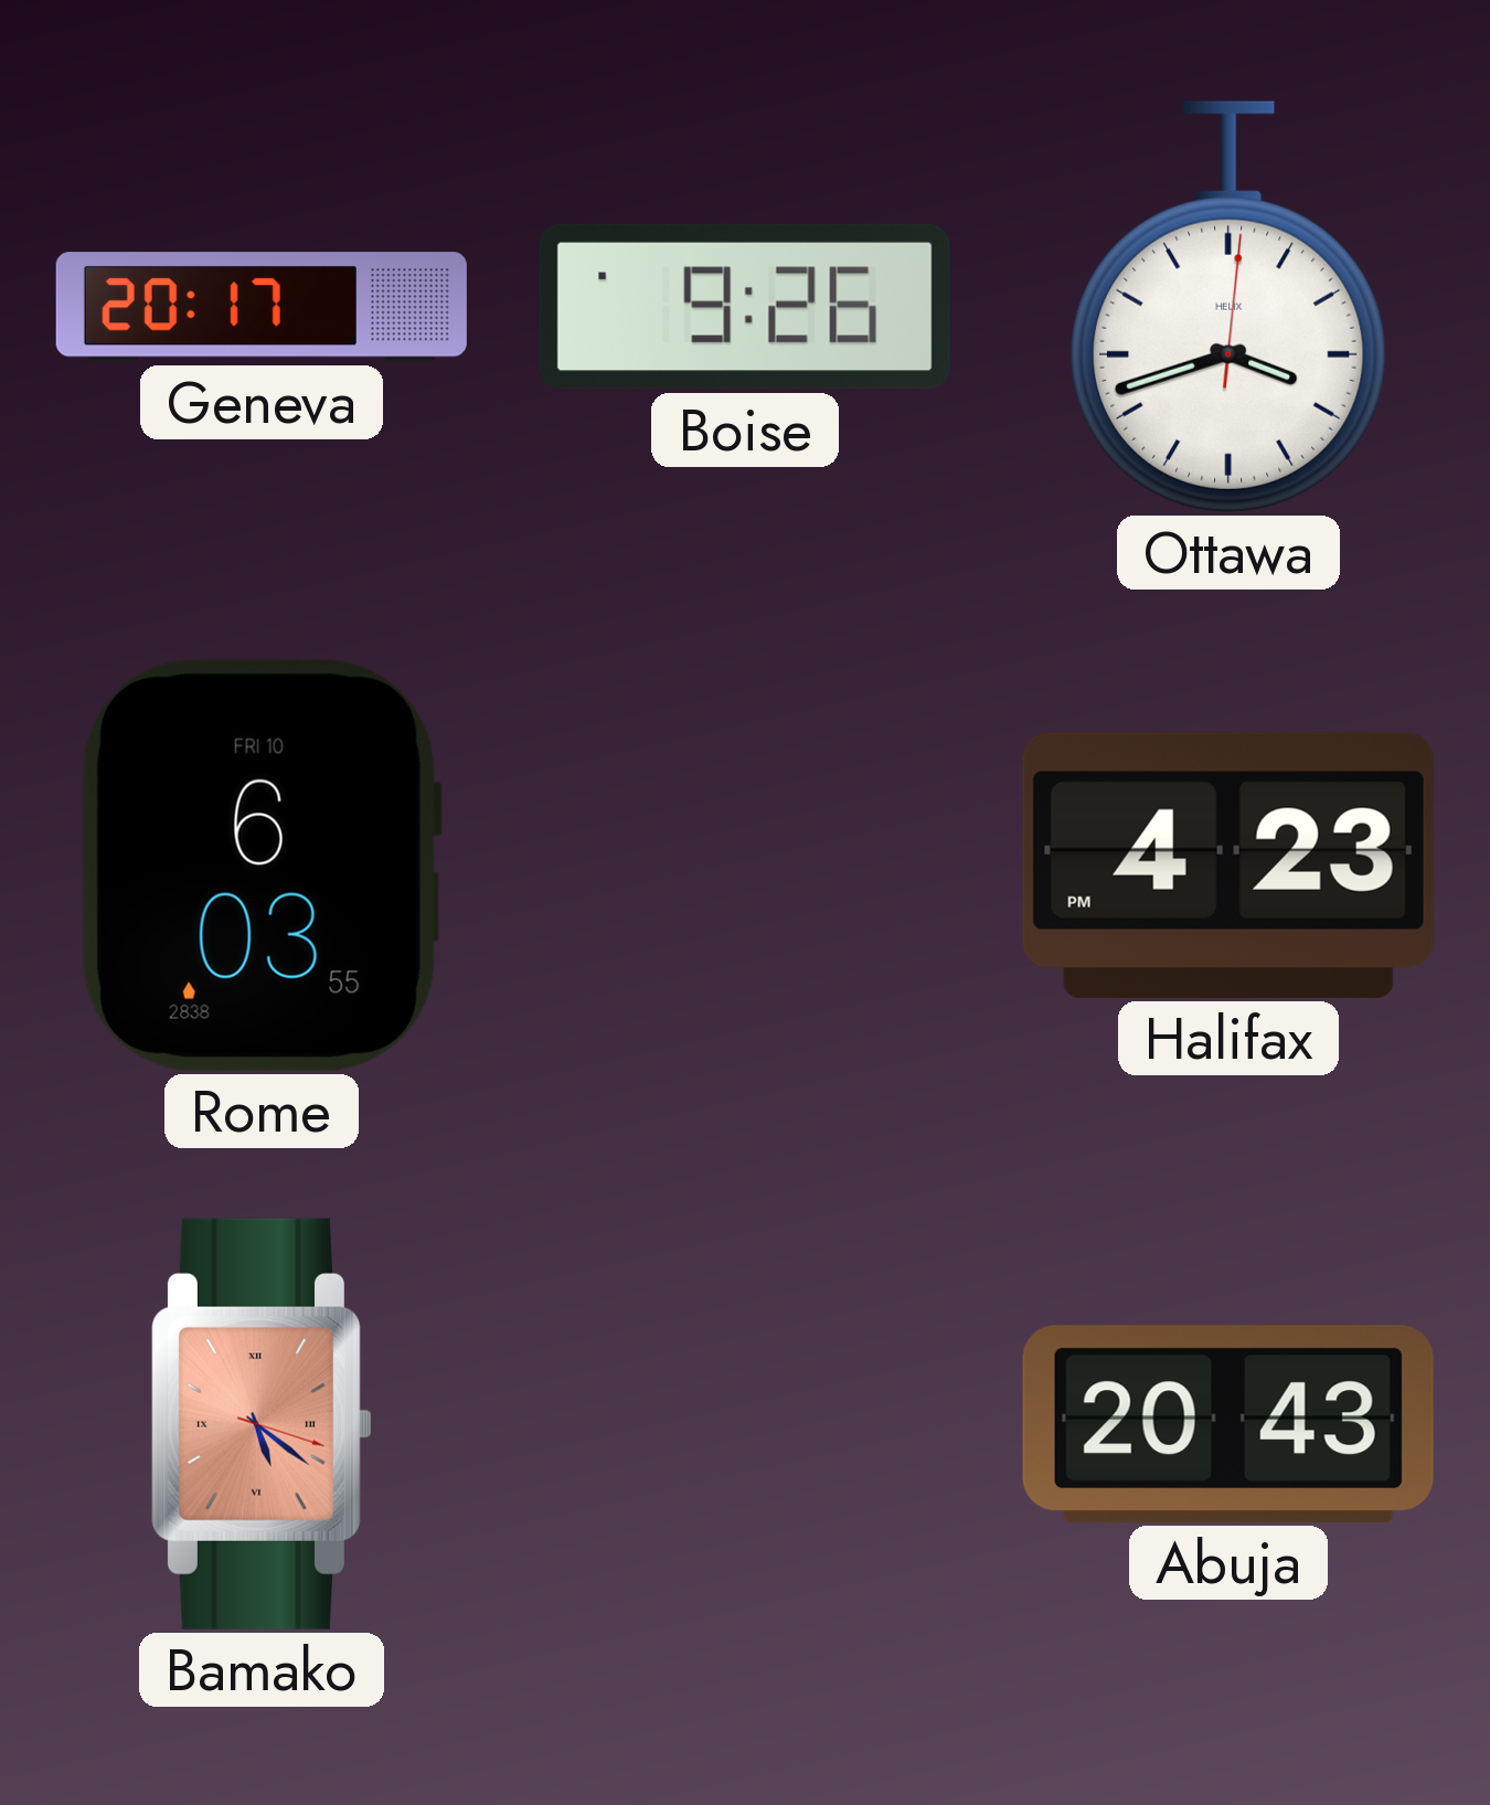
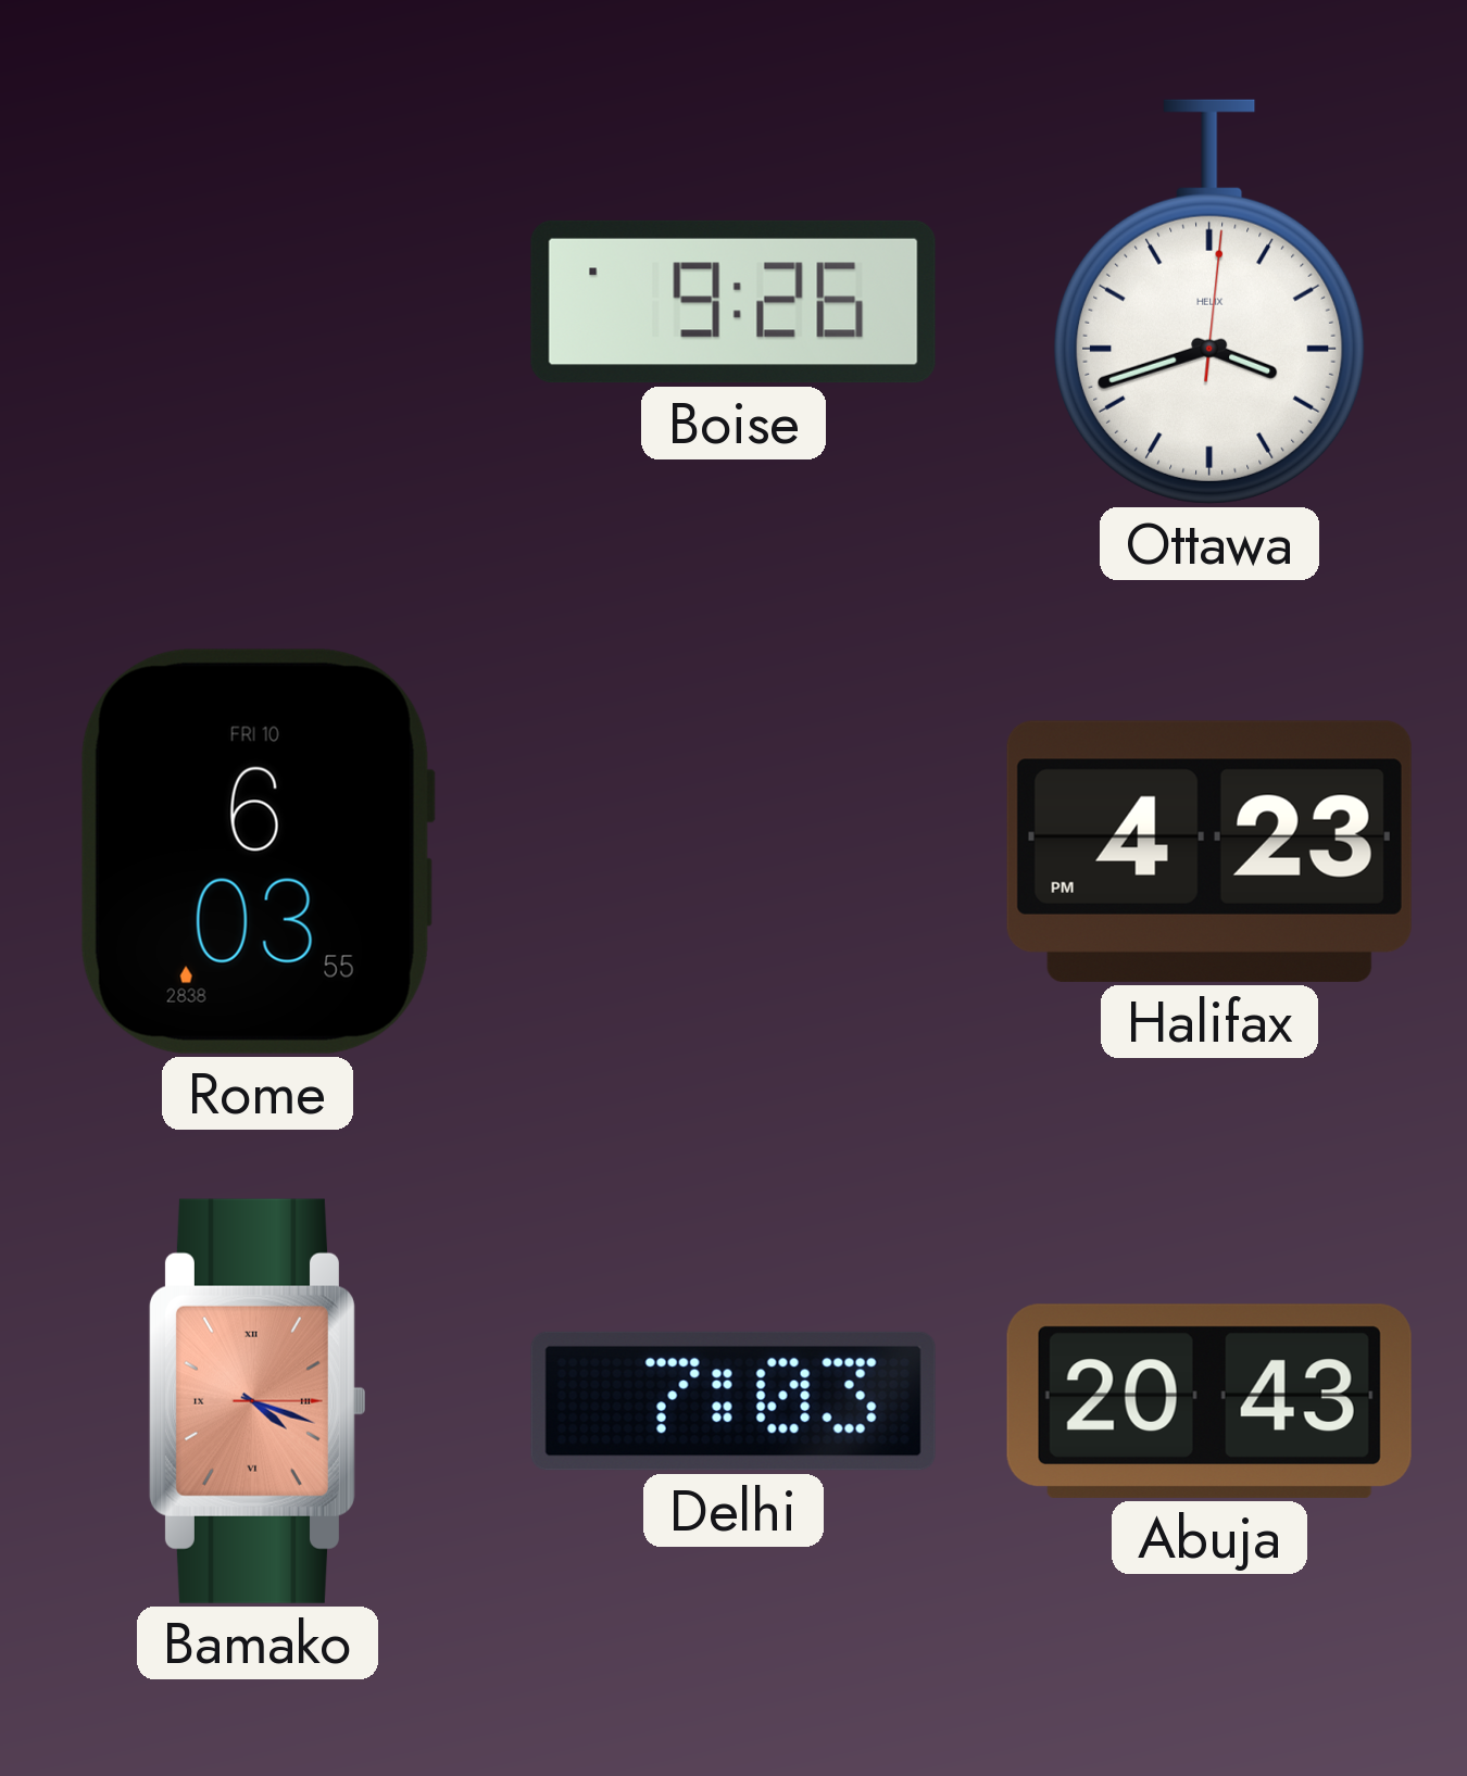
Geneva: 20:17 -> none
Bamako: 5:21 -> 4:18
Delhi: none -> 7:03
